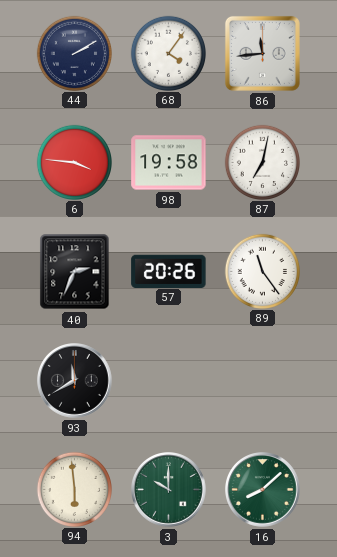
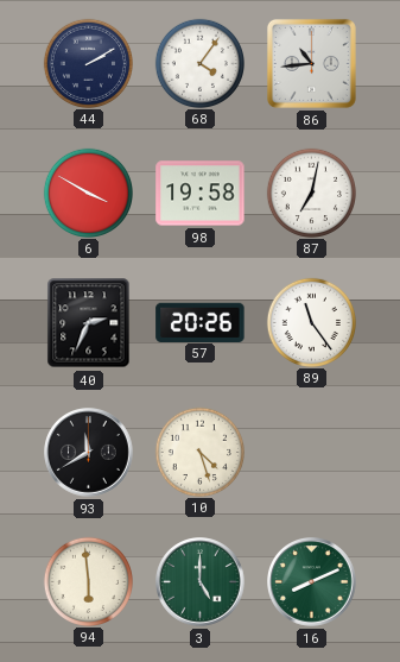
86: 11:44 -> 10:44
6: 3:46 -> 3:50
10: none -> 4:27
3: 10:00 -> 5:00
16: 8:08 -> 8:11
